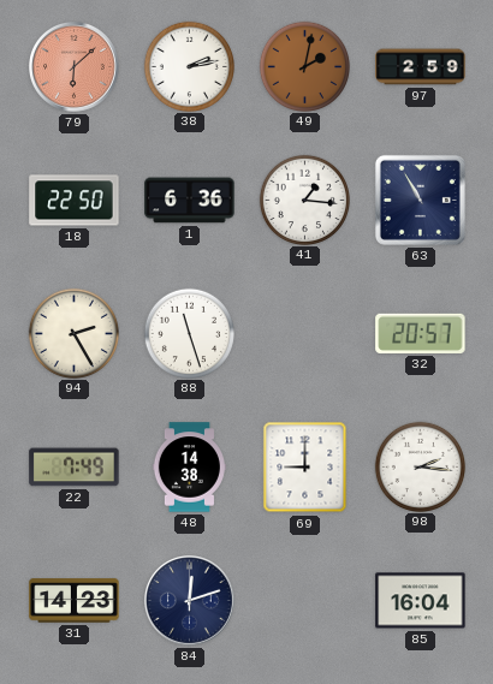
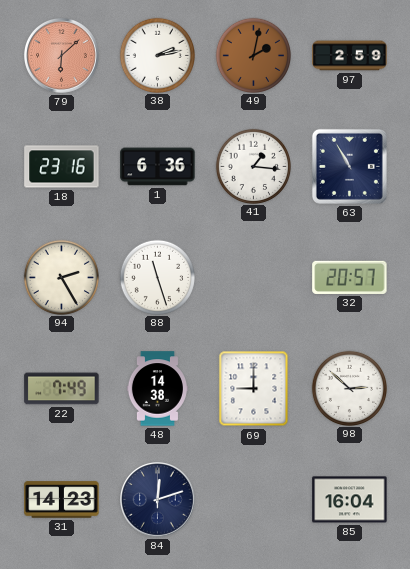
18: 22:50 -> 23:16
98: 2:16 -> 2:52
